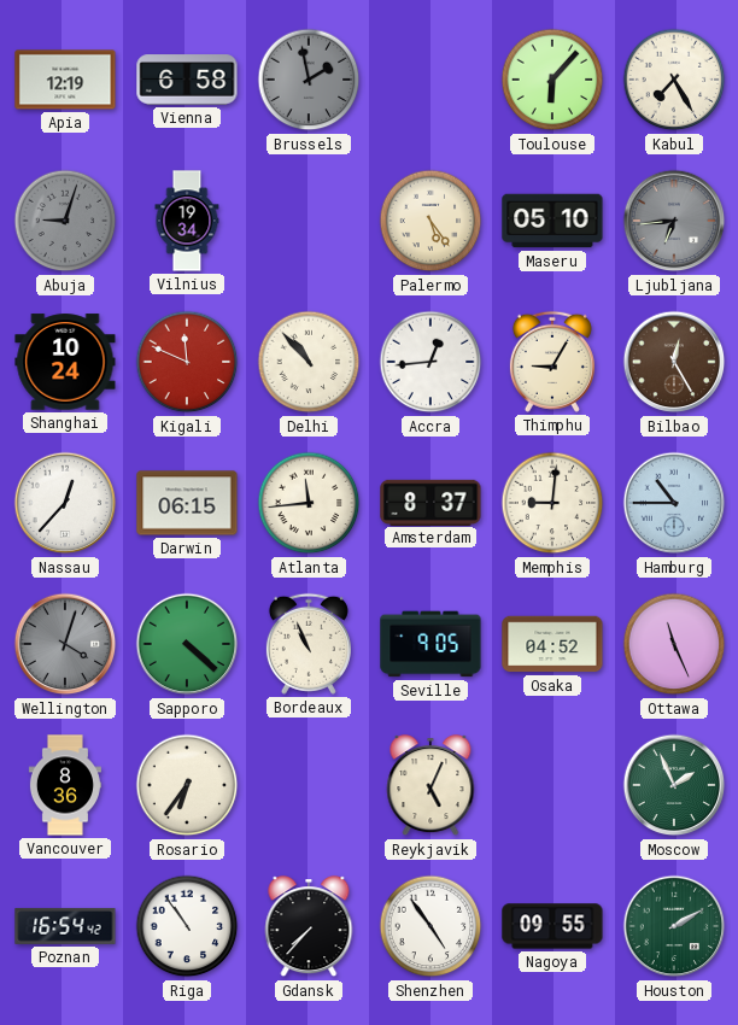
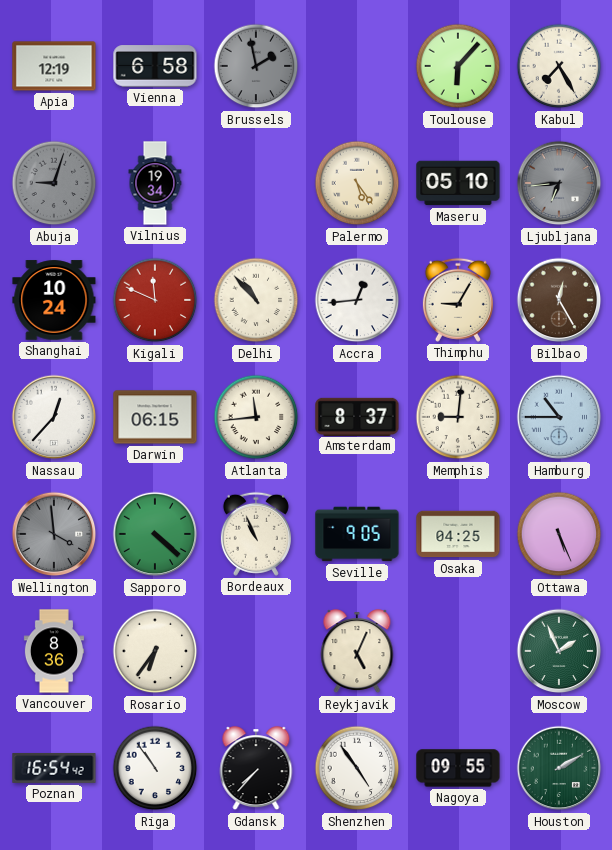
Wellington: 4:03 -> 3:59
Osaka: 04:52 -> 04:25
Ottawa: 11:26 -> 5:26
